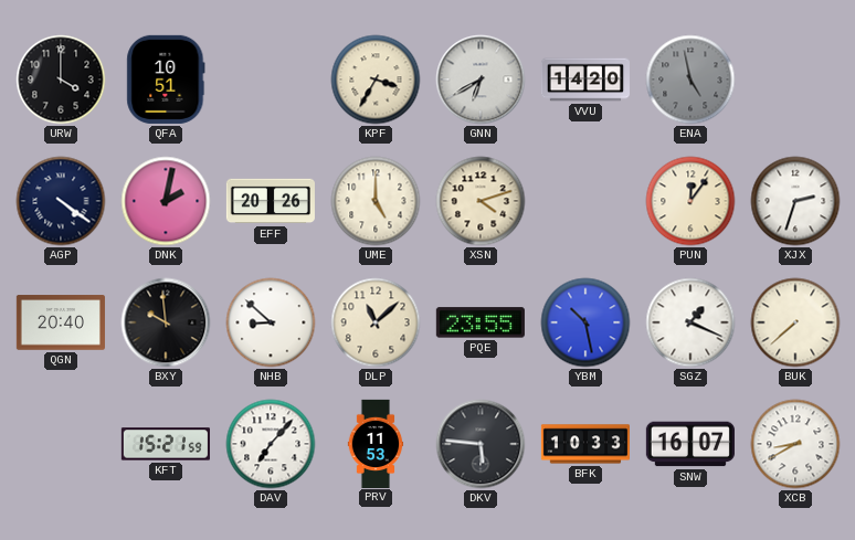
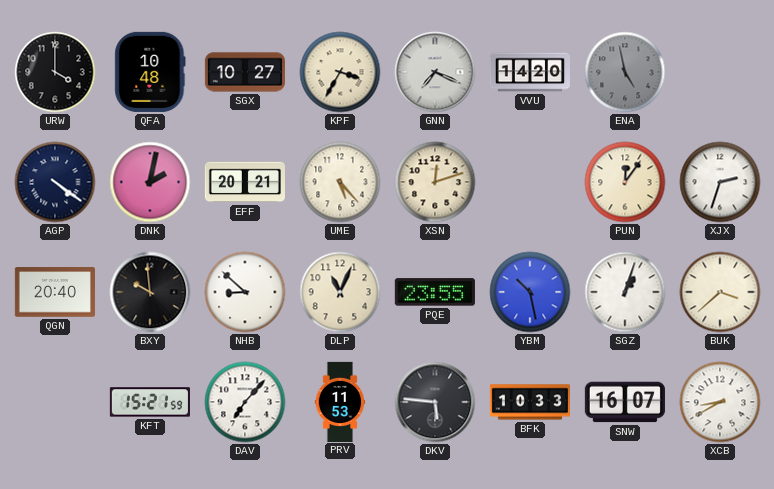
QFA: 10:51 -> 10:48
SGX: none -> 10:27
GNN: 6:40 -> 7:19
EFF: 20:26 -> 20:21
UME: 5:00 -> 5:23
XSN: 4:12 -> 12:12
DLP: 11:08 -> 11:04
SGZ: 1:19 -> 1:03
BUK: 7:38 -> 3:38
